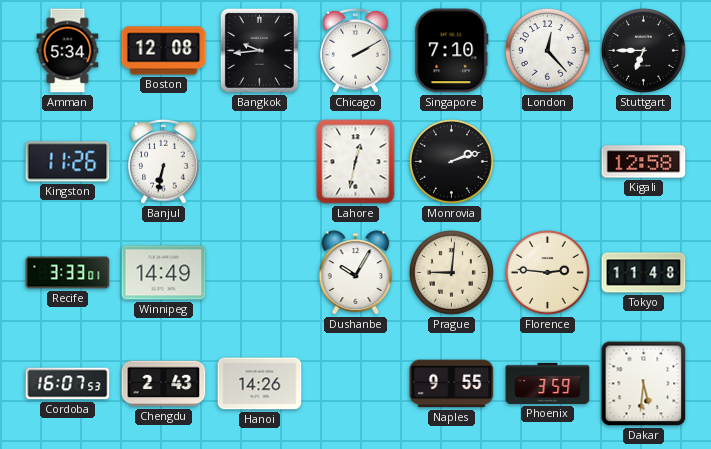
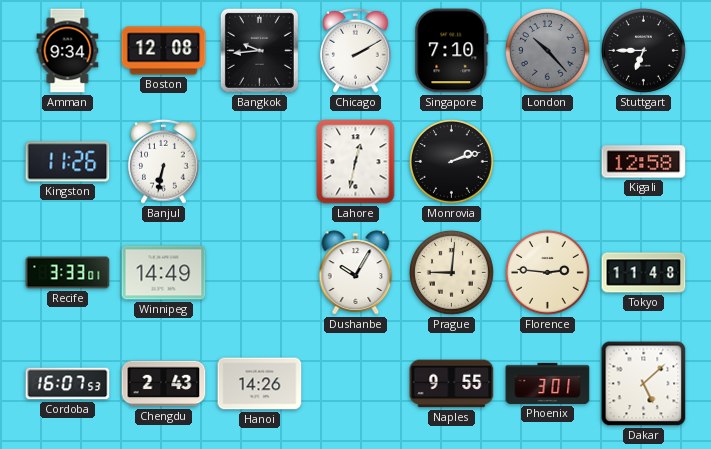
Amman: 5:34 -> 9:34
London: 12:23 -> 10:23
London dial: white -> grey
Phoenix: 3:59 -> 3:01
Dakar: 5:31 -> 5:08
